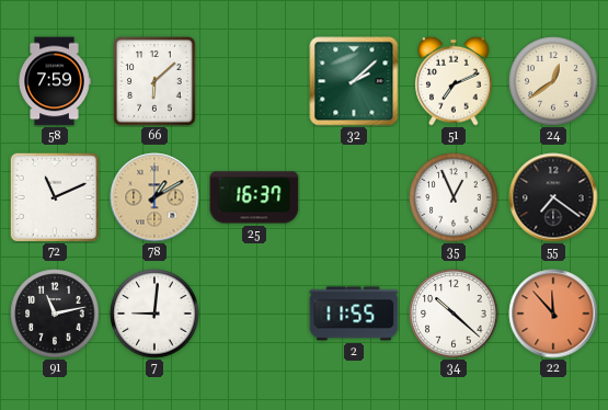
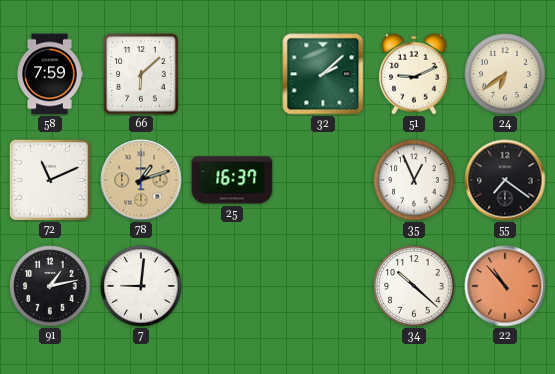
51: 7:11 -> 9:11
24: 12:39 -> 6:39
78: 1:10 -> 1:12
91: 11:13 -> 1:13
2: 11:55 -> none
22: 11:53 -> 10:53
